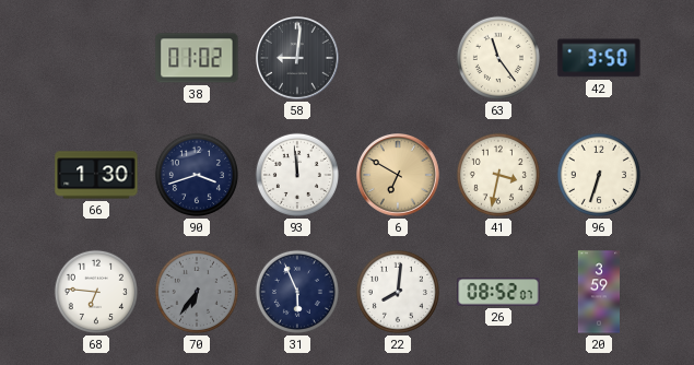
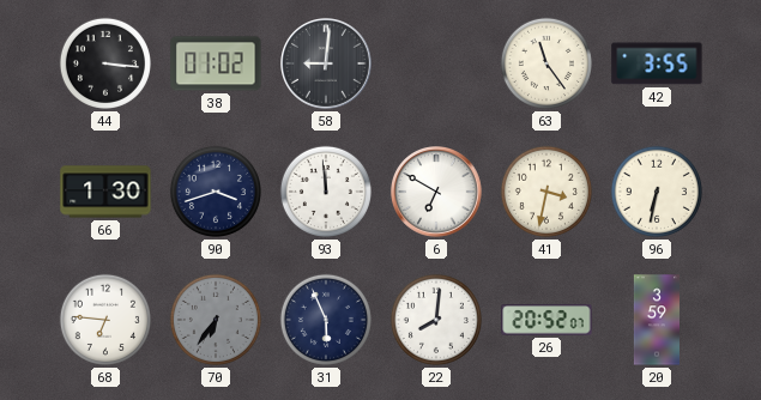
44: none -> 3:16
42: 3:50 -> 3:55
6 dial: champagne -> white
96: 6:33 -> 6:32
26: 08:52 -> 20:52
